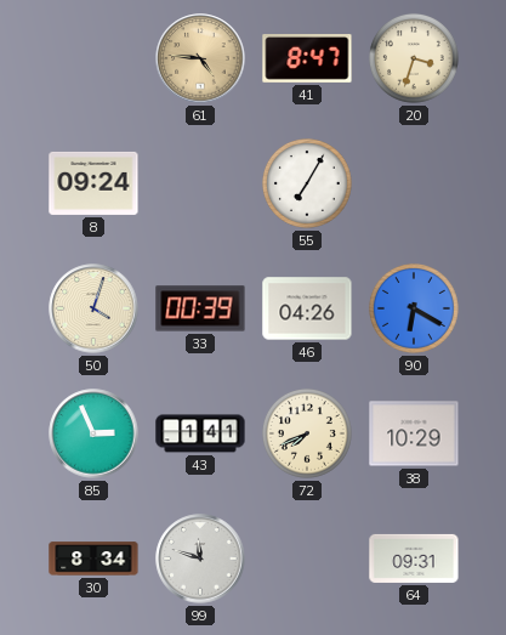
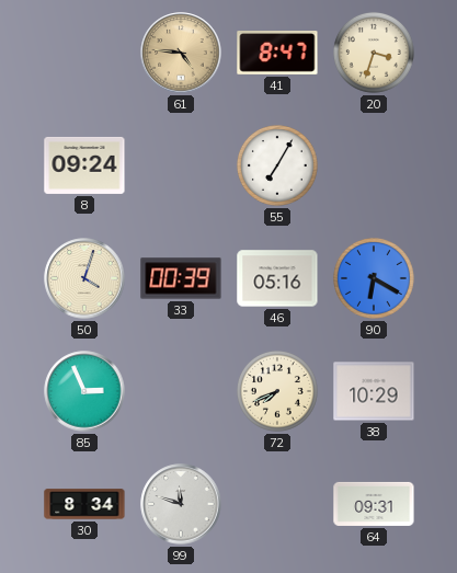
46: 04:26 -> 05:16
43: 1:41 -> none
